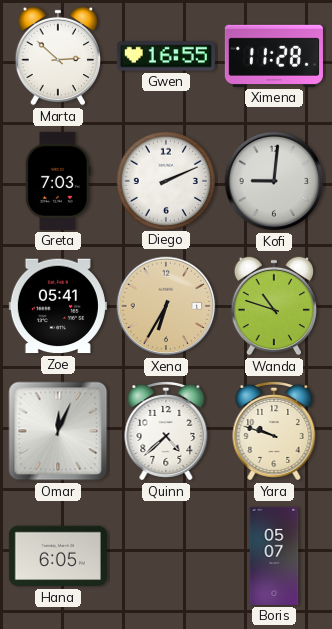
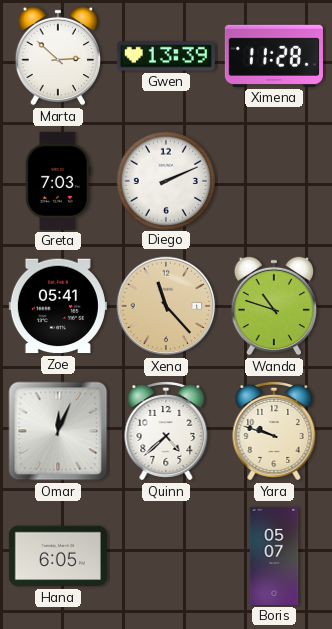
Gwen: 16:55 -> 13:39
Kofi: 9:01 -> none
Xena: 6:35 -> 11:23
